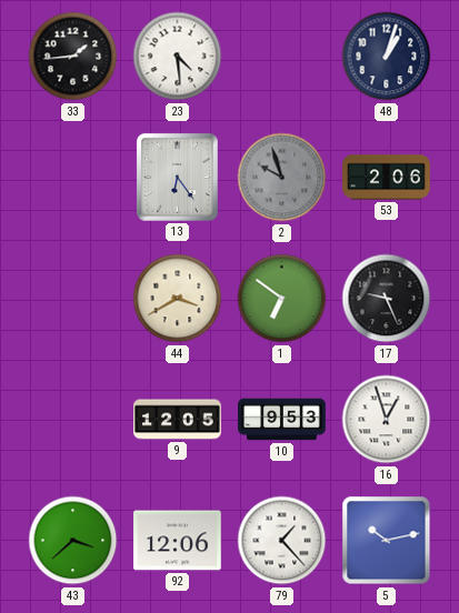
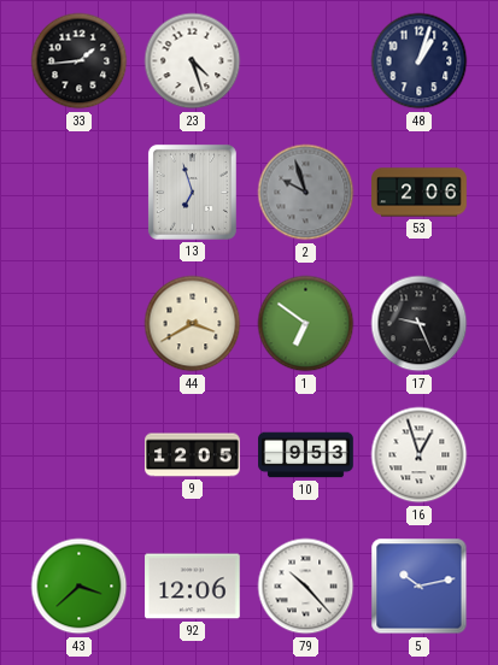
23: 4:29 -> 4:27
13: 6:24 -> 6:57
79: 1:23 -> 10:23
